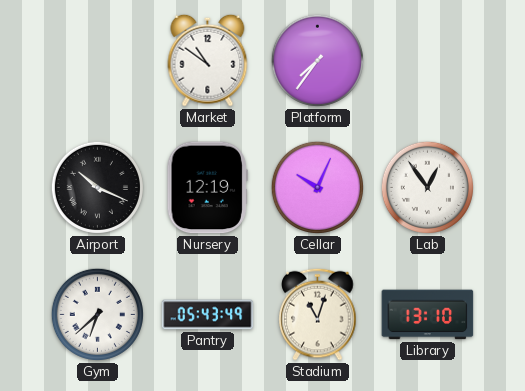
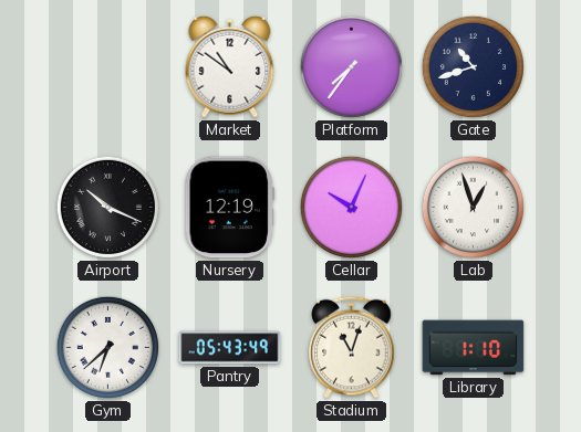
Gate: none -> 10:42
Lab: 12:54 -> 12:57
Library: 13:10 -> 1:10
